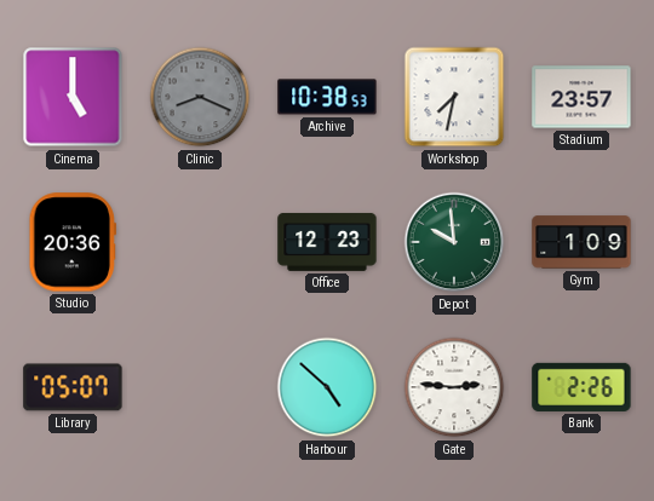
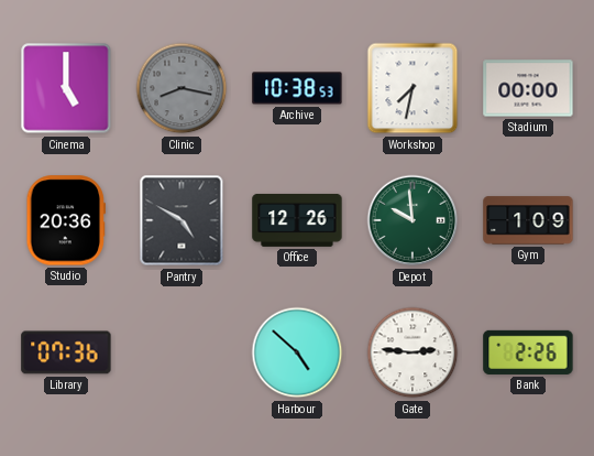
Clinic: 8:19 -> 8:17
Stadium: 23:57 -> 00:00
Pantry: none -> 4:50
Office: 12:23 -> 12:26
Library: 05:07 -> 07:36
